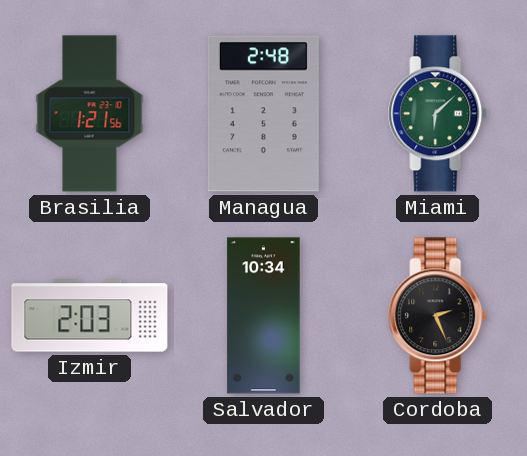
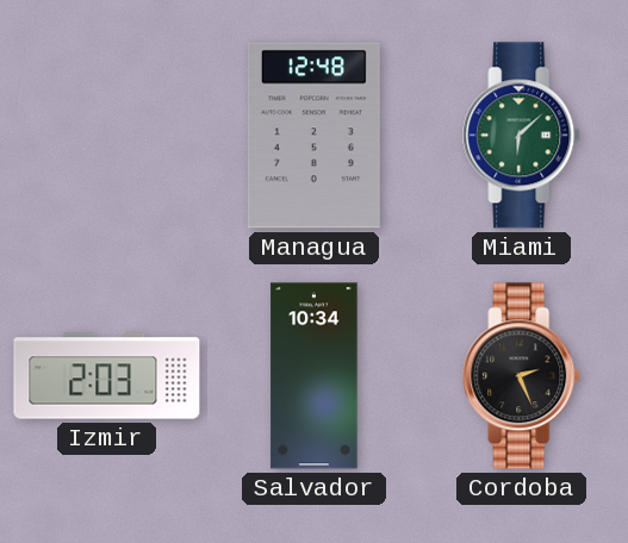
Brasilia: 1:21 -> none
Managua: 2:48 -> 12:48
